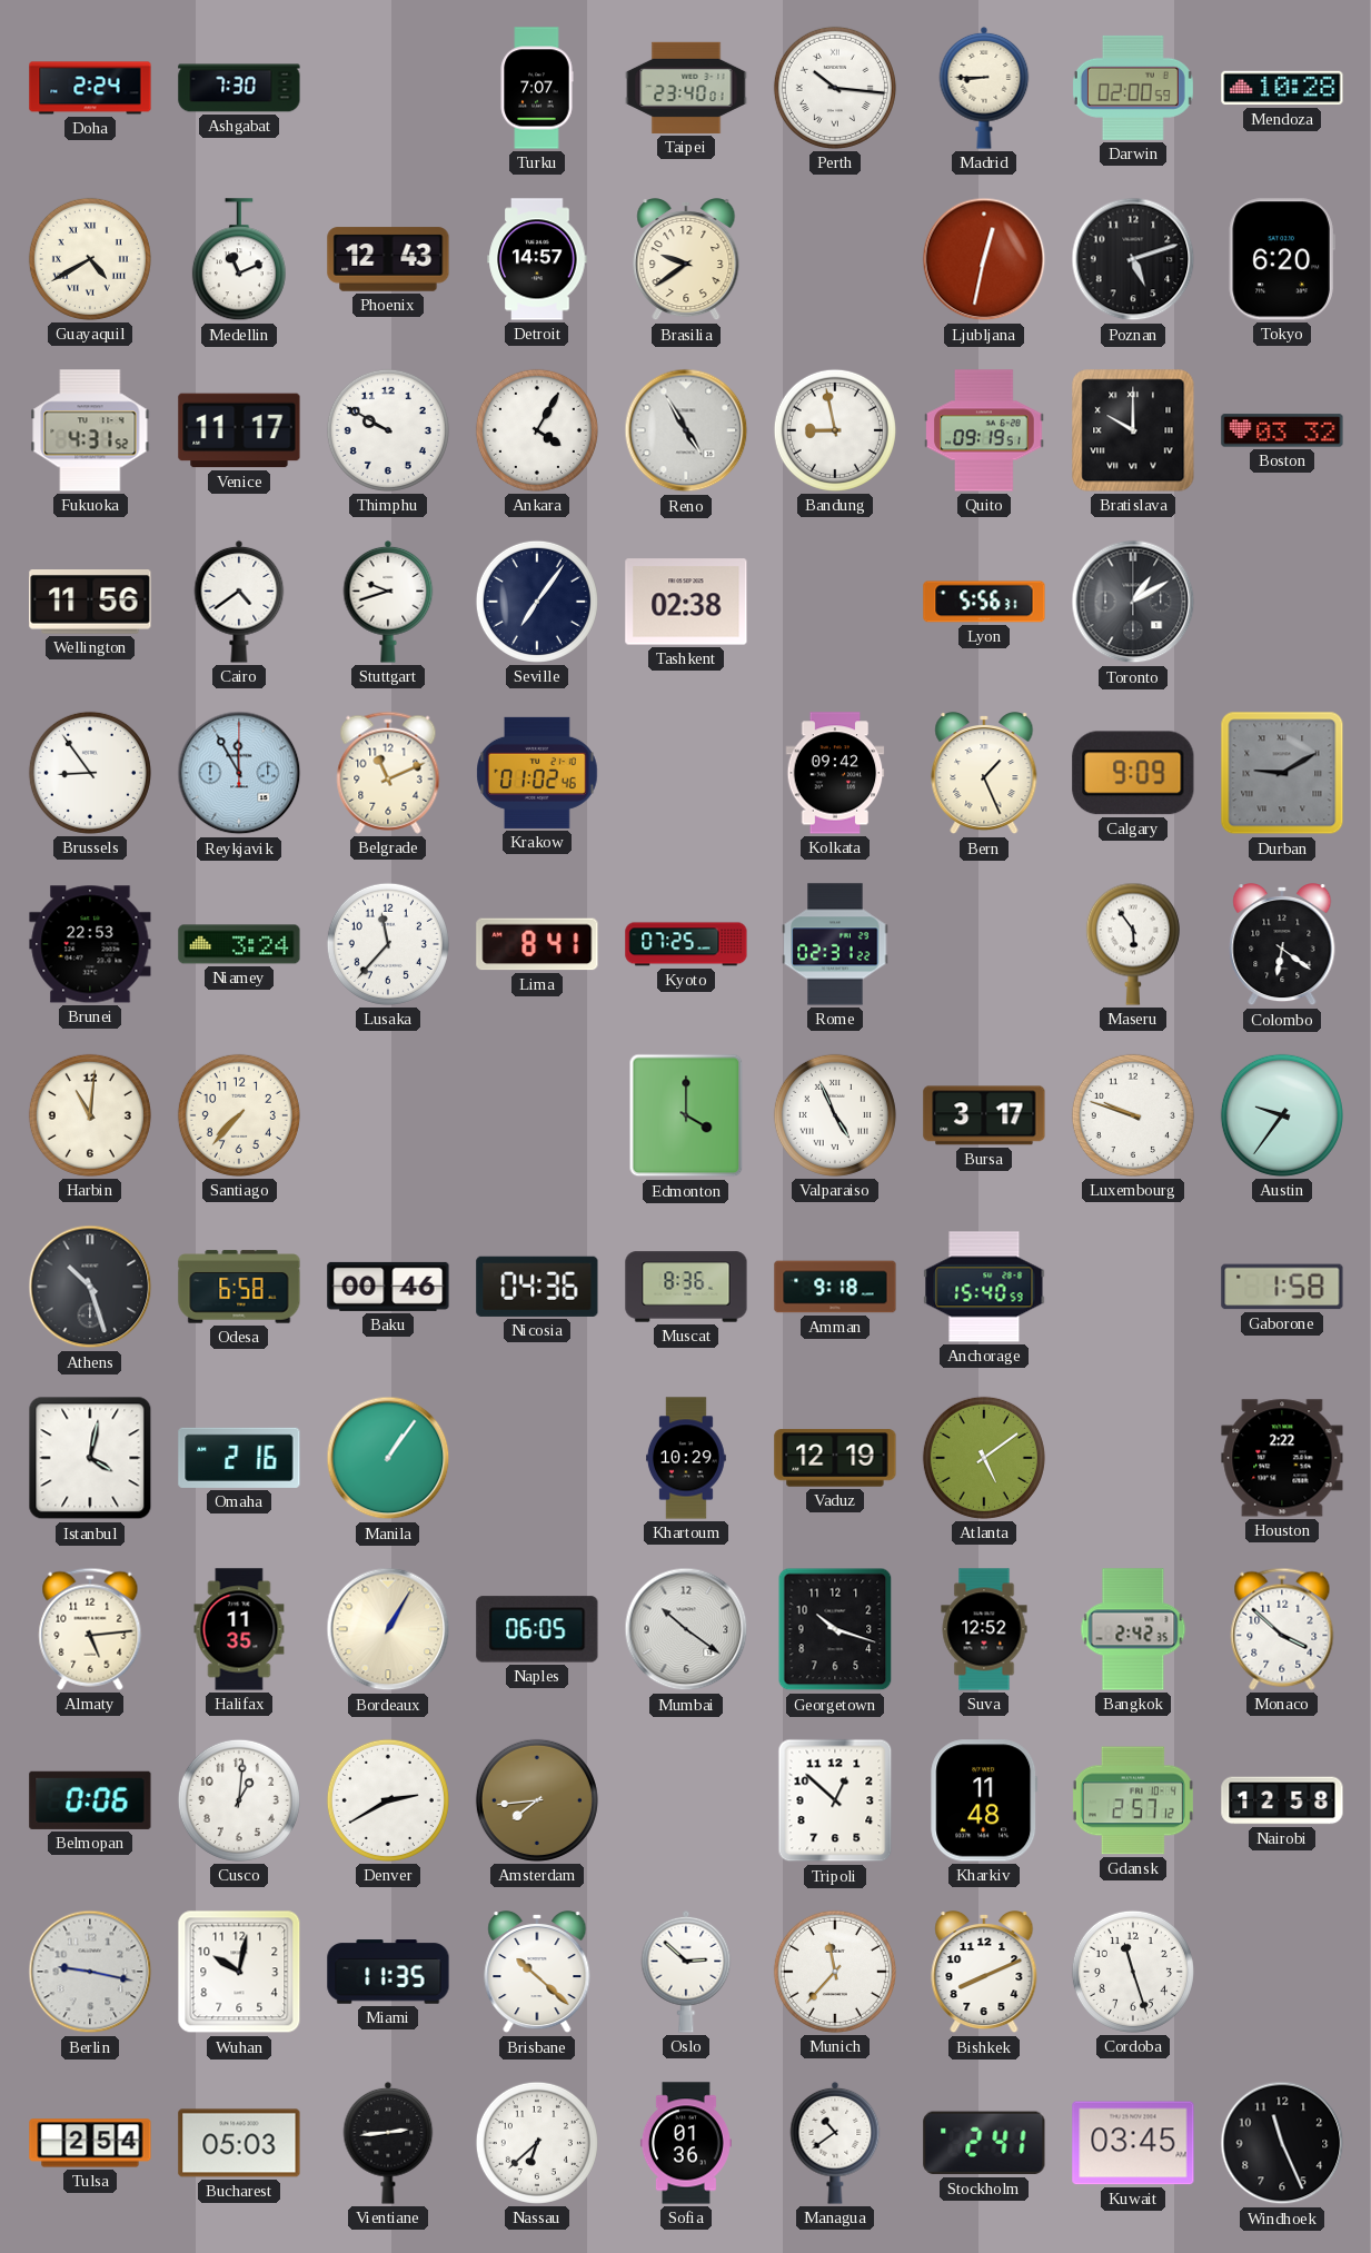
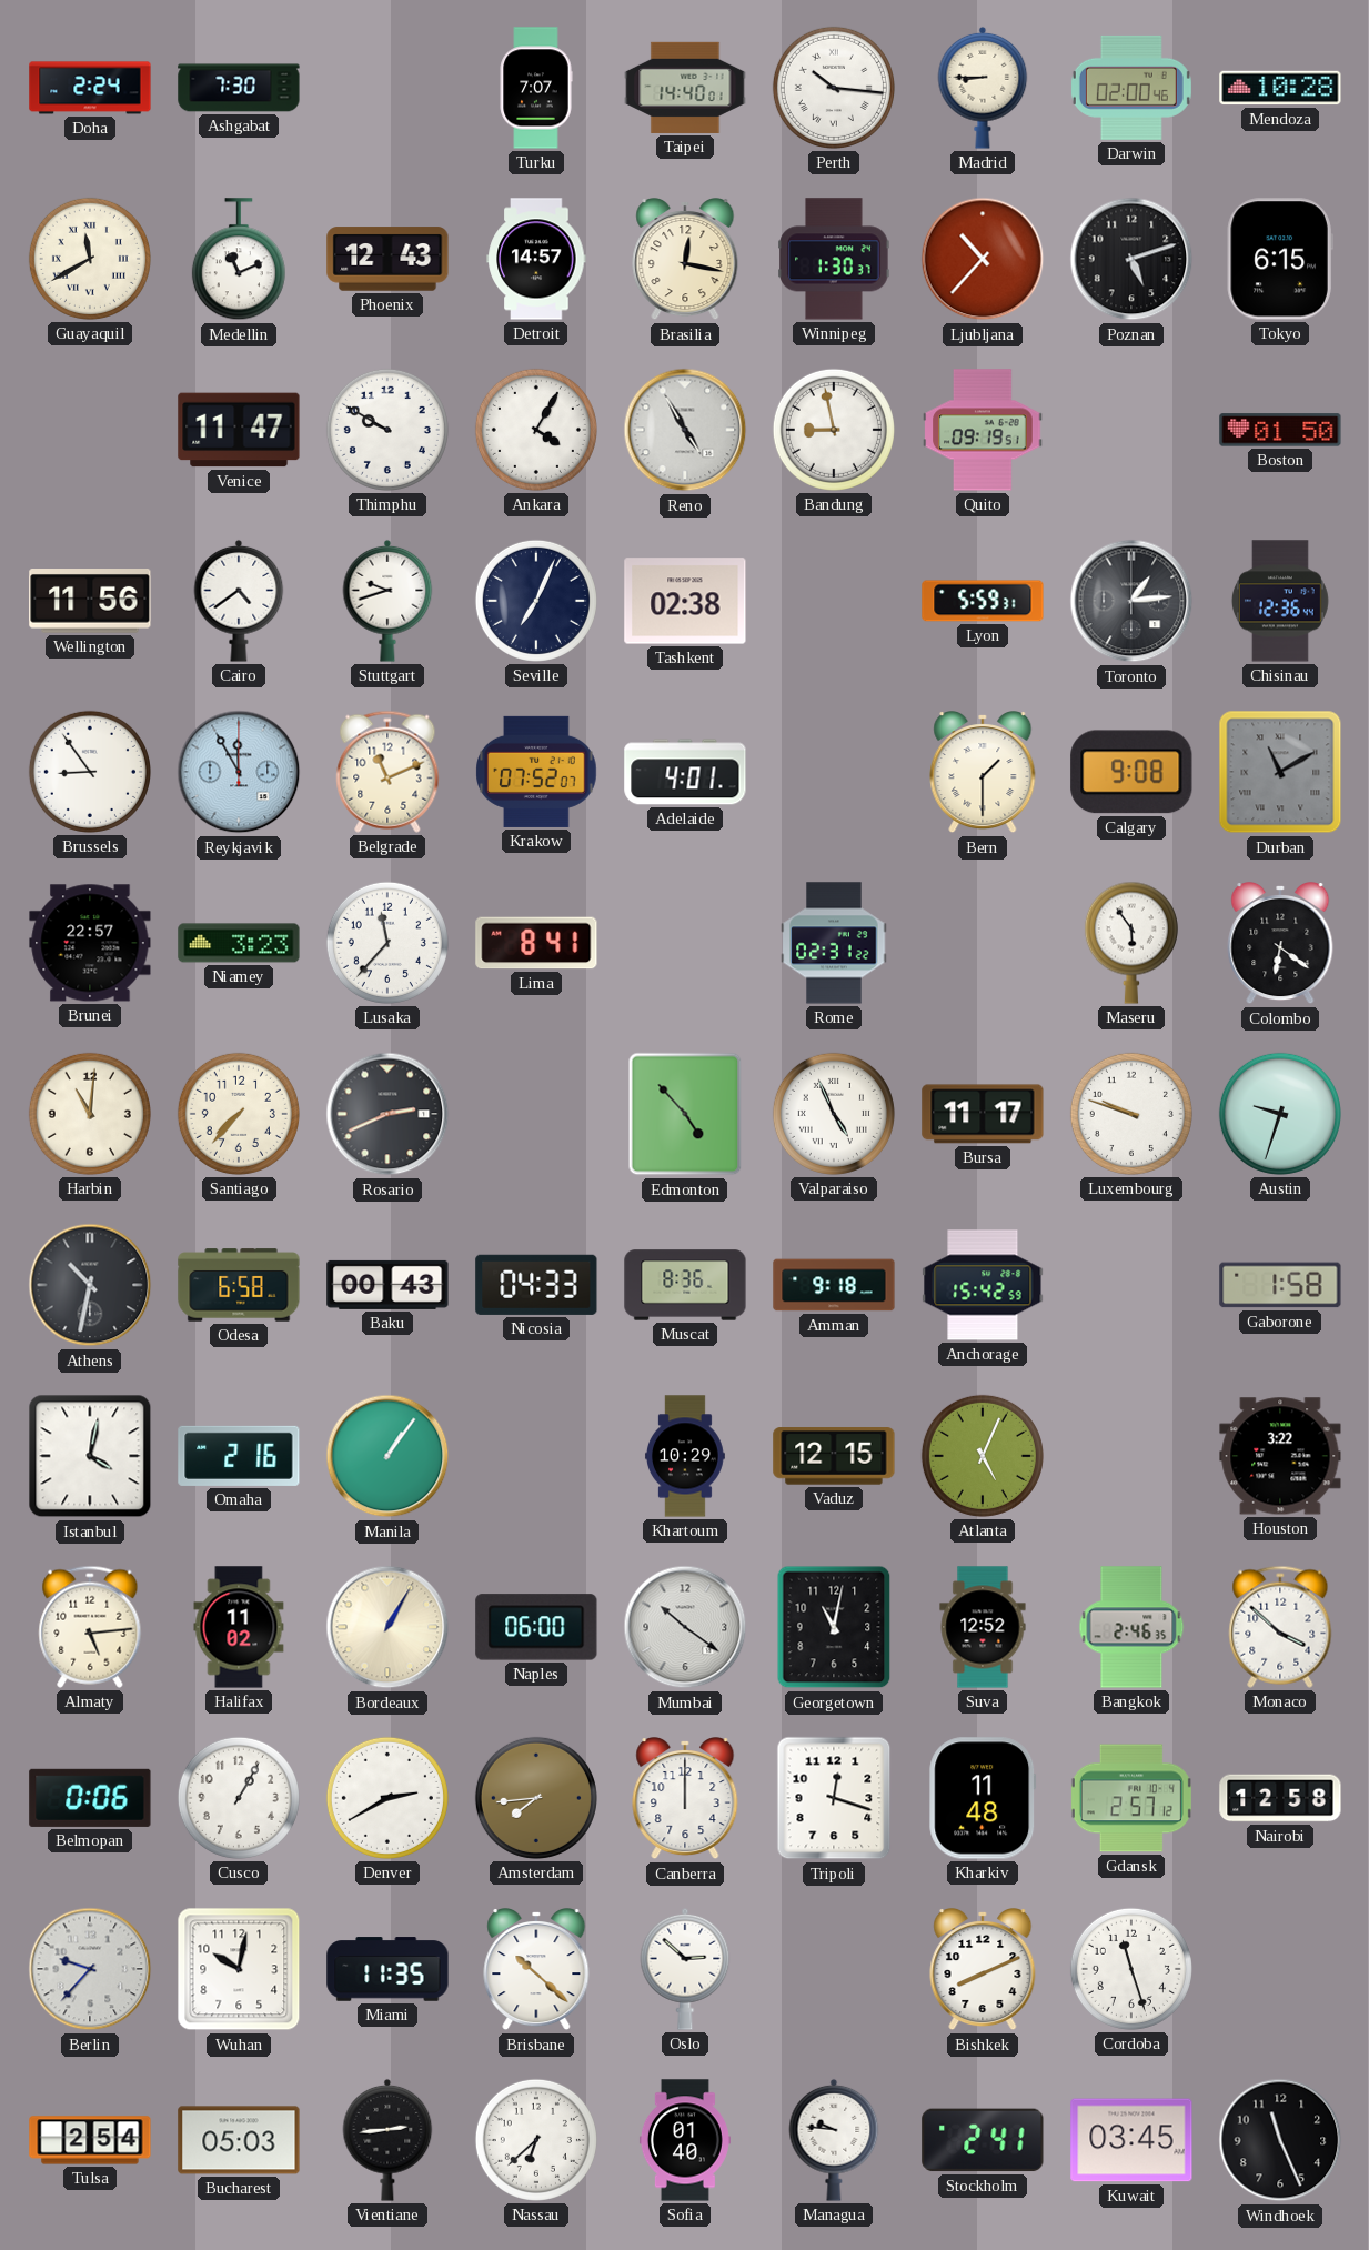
Taipei: 23:40 -> 14:40
Darwin: 02:00:59 -> 02:00:46
Guayaquil: 4:40 -> 11:40
Brasilia: 9:39 -> 12:17
Winnipeg: none -> 1:30
Ljubljana: 12:32 -> 10:37
Tokyo: 6:20 -> 6:15
Fukuoka: 4:31 -> none
Venice: 11:17 -> 11:47
Bratislava: 10:00 -> none
Boston: 03:32 -> 01:50
Seville: 7:06 -> 7:04
Lyon: 5:56 -> 5:59
Toronto: 1:10 -> 1:14
Chisinau: none -> 12:36
Krakow: 01:02 -> 07:52
Adelaide: none -> 4:01
Kolkata: 09:42 -> none
Bern: 1:26 -> 1:30
Calgary: 9:09 -> 9:08
Durban: 9:10 -> 11:10
Brunei: 22:53 -> 22:57
Niamey: 3:24 -> 3:23
Kyoto: 07:25 -> none
Rosario: none -> 2:41
Edmonton: 4:00 -> 4:53
Bursa: 3:17 -> 11:17
Austin: 9:36 -> 9:33
Athens: 10:27 -> 10:32
Baku: 00:46 -> 00:43
Nicosia: 04:36 -> 04:33
Anchorage: 15:40 -> 15:42
Vaduz: 12:19 -> 12:15
Atlanta: 5:09 -> 5:04
Houston: 2:22 -> 3:22
Halifax: 11:35 -> 11:02
Naples: 06:05 -> 06:00
Georgetown: 10:18 -> 11:02
Bangkok: 2:42 -> 2:46
Cusco: 1:01 -> 1:05
Canberra: none -> 12:00
Tripoli: 12:52 -> 12:18
Berlin: 9:17 -> 9:37
Munich: 11:37 -> none
Sofia: 01:36 -> 01:40
Managua: 10:39 -> 9:46
